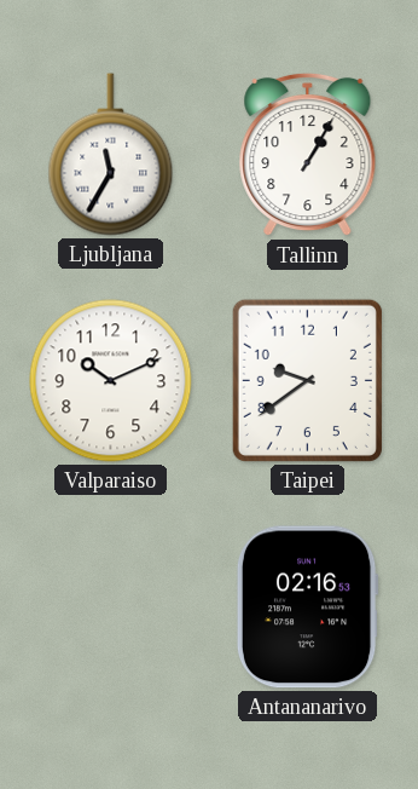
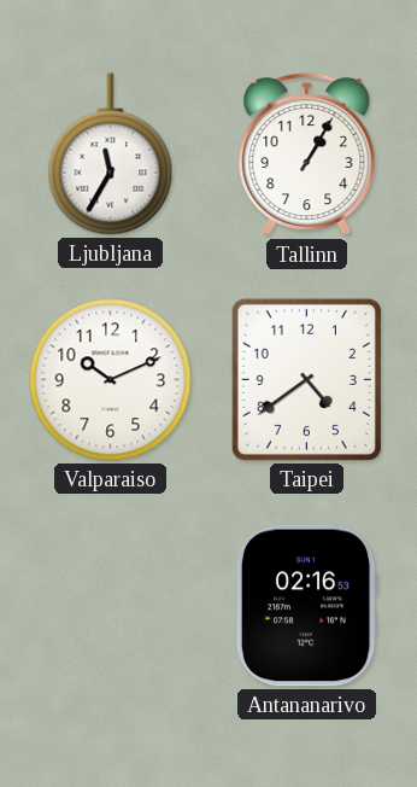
Taipei: 9:39 -> 4:39
